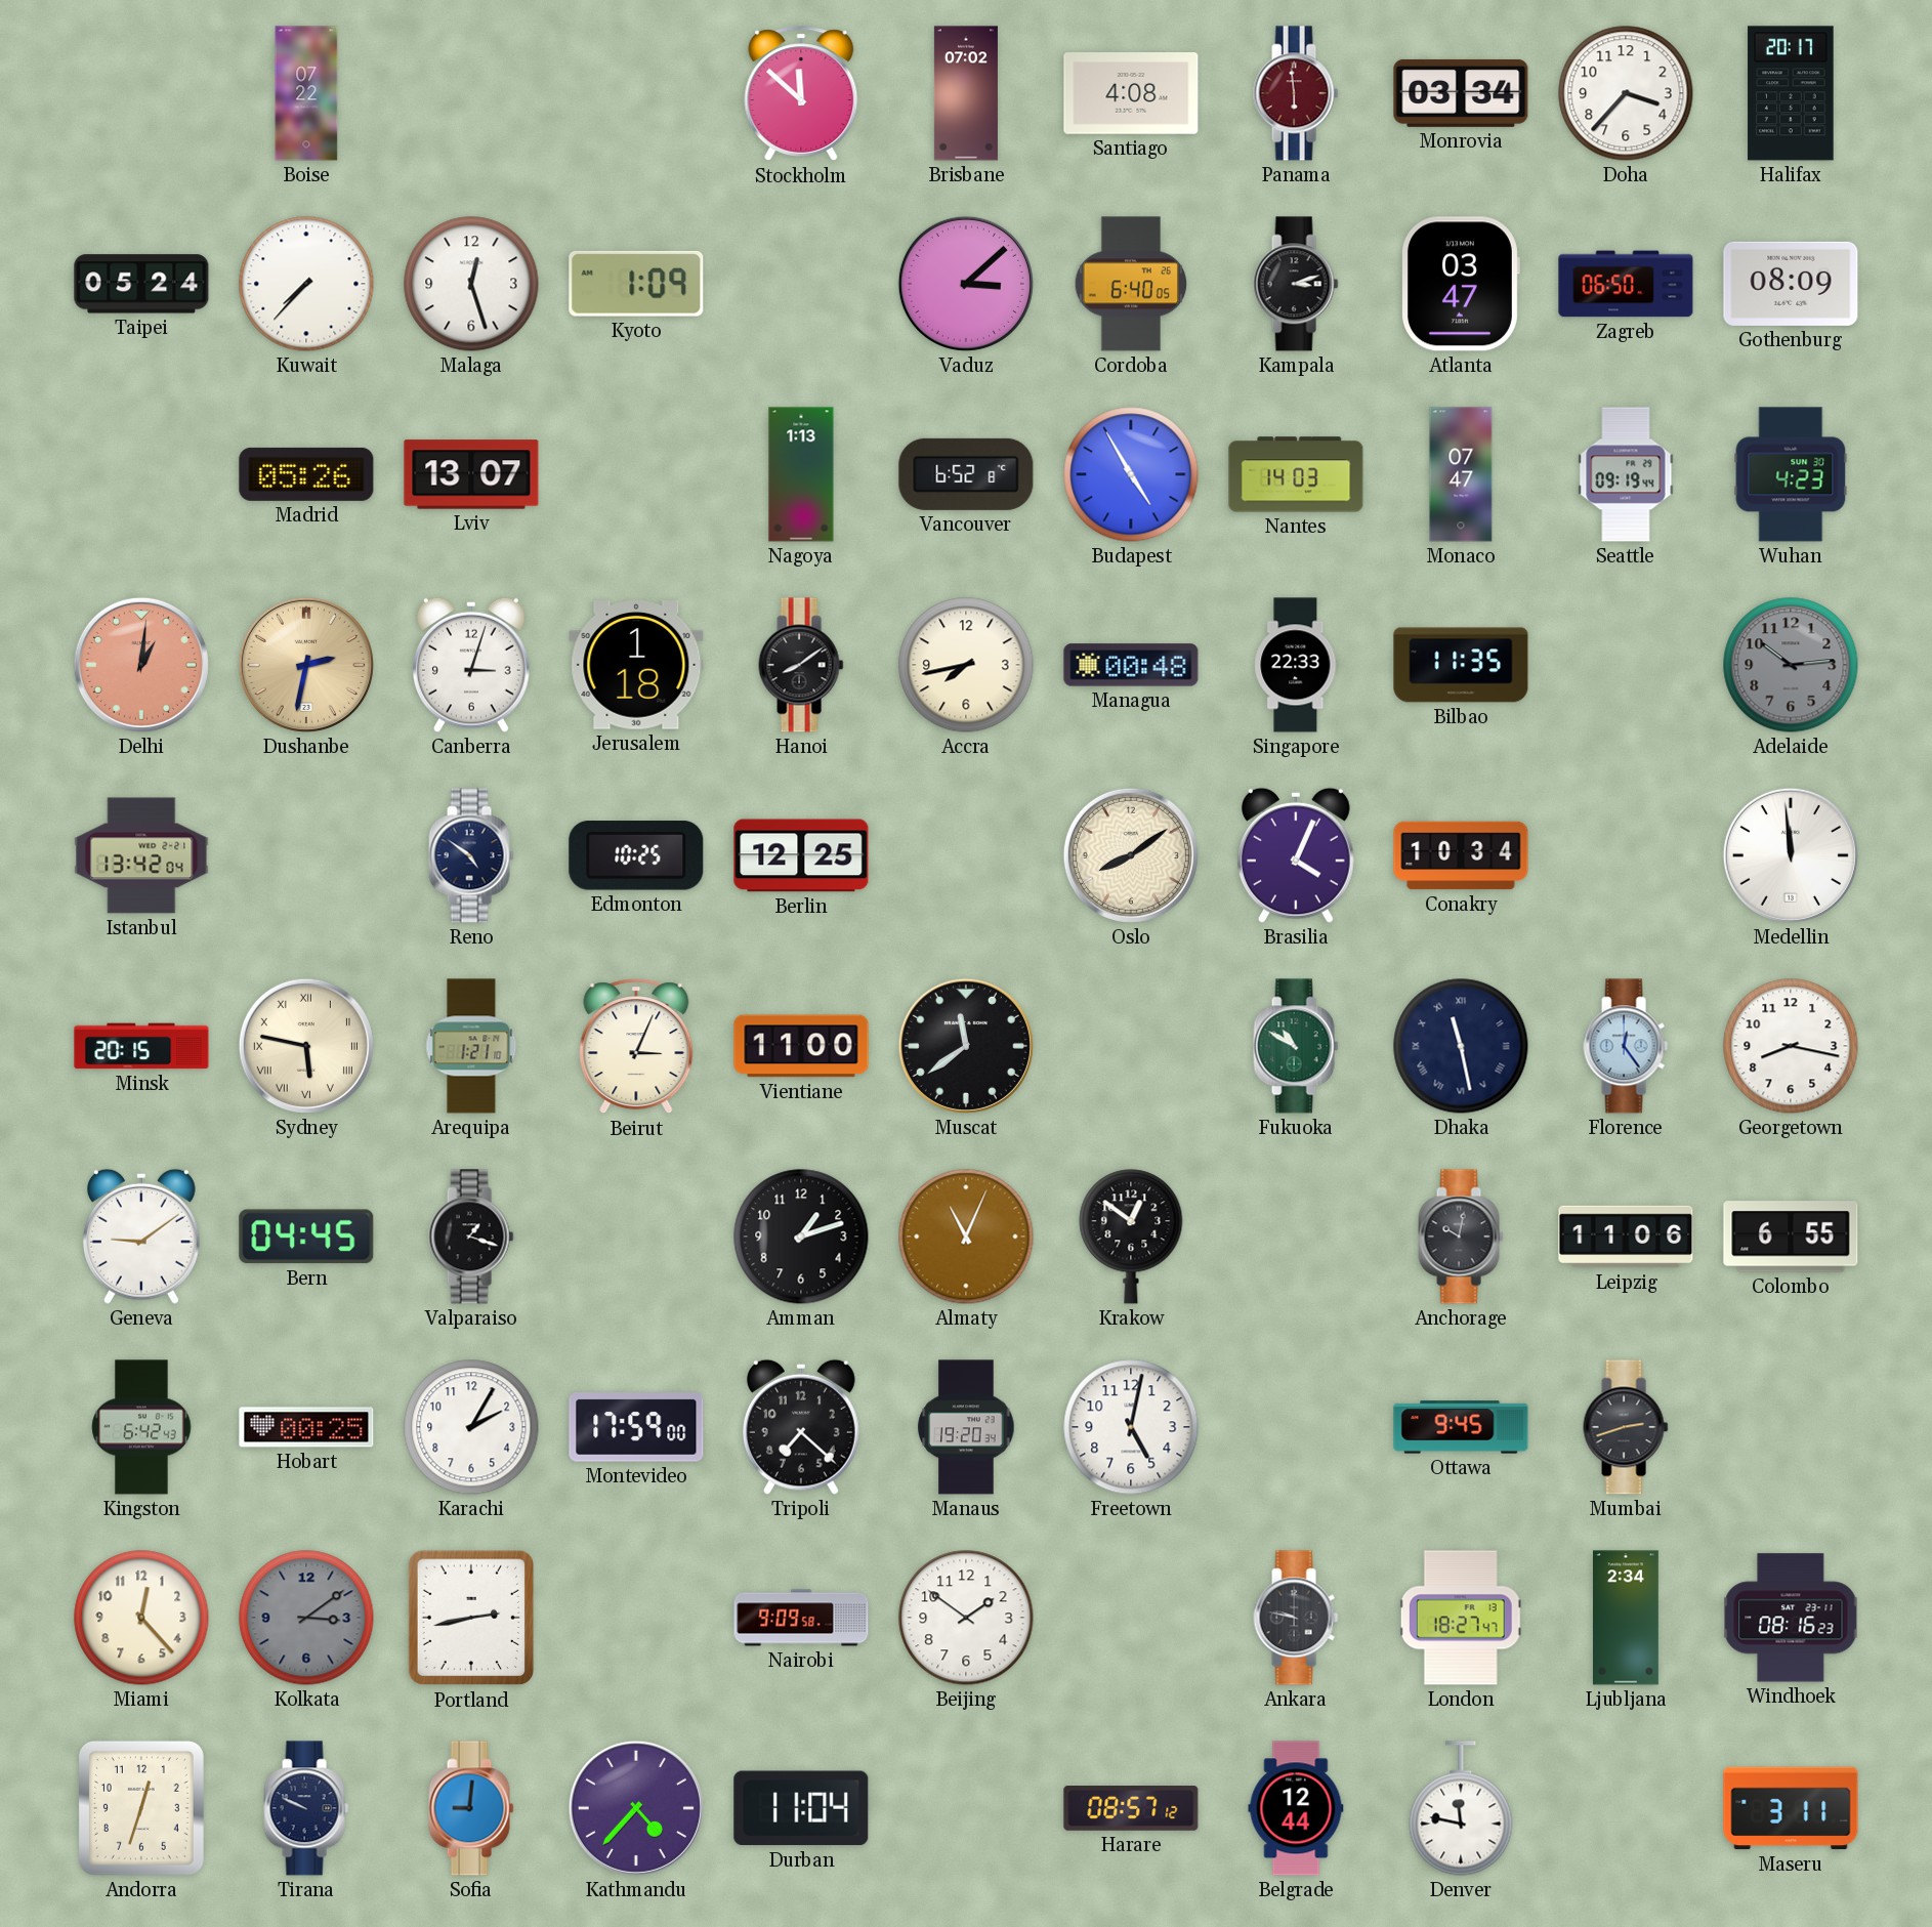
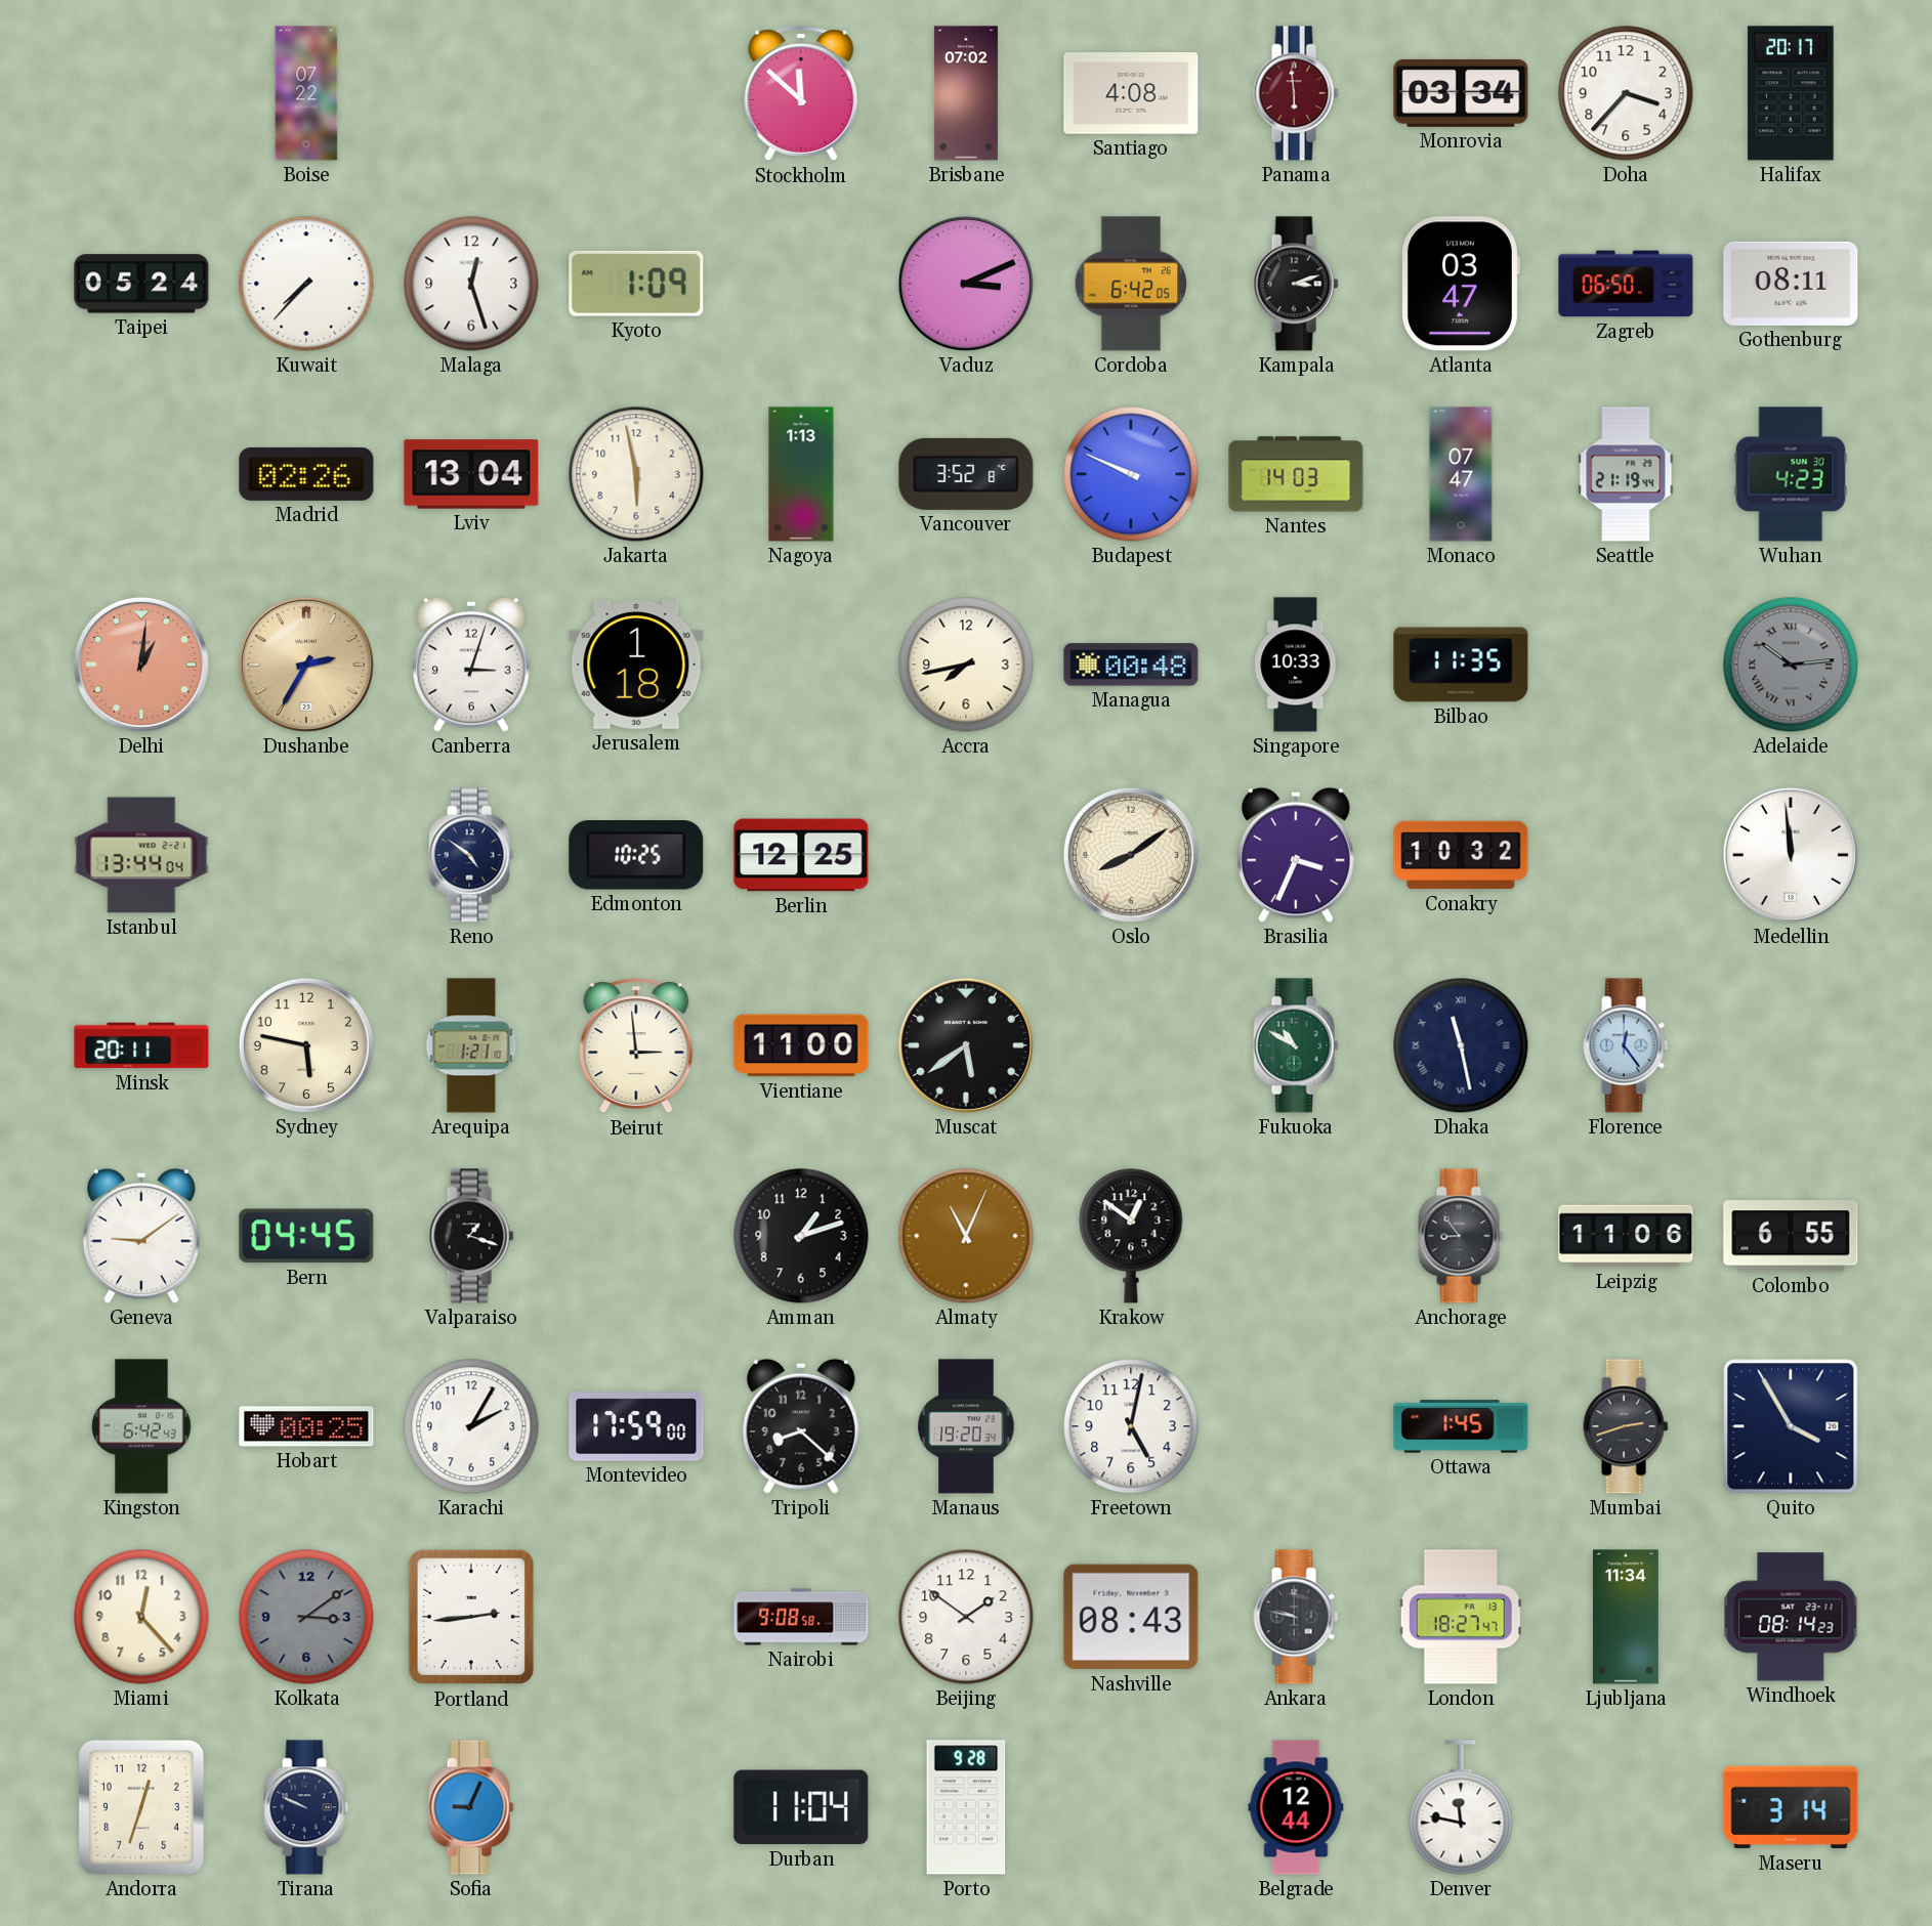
Vaduz: 3:08 -> 3:11
Cordoba: 6:40 -> 6:42
Gothenburg: 08:09 -> 08:11
Madrid: 05:26 -> 02:26
Lviv: 13:07 -> 13:04
Jakarta: none -> 5:58
Vancouver: 6:52 -> 3:52
Budapest: 4:55 -> 9:49
Seattle: 09:19 -> 21:19
Dushanbe: 2:32 -> 2:35
Hanoi: 8:09 -> none
Singapore: 22:33 -> 10:33
Adelaide numerals: Arabic -> Roman
Istanbul: 13:42 -> 13:44
Brasilia: 4:04 -> 3:34
Conakry: 10:34 -> 10:32
Minsk: 20:15 -> 20:11
Sydney numerals: Roman -> Arabic
Beirut: 3:04 -> 2:59
Muscat: 11:39 -> 5:39
Georgetown: 8:17 -> none
Anchorage: 10:02 -> 8:54
Tripoli: 7:22 -> 8:22
Ottawa: 9:45 -> 1:45
Quito: none -> 3:55
Portland: 2:43 -> 2:44
Nairobi: 9:09 -> 9:08
Nashville: none -> 08:43
Ljubljana: 2:34 -> 11:34
Windhoek: 08:16 -> 08:14
Sofia: 9:01 -> 9:04
Kathmandu: 4:37 -> none
Porto: none -> 9:28
Harare: 08:57 -> none
Maseru: 3:11 -> 3:14
